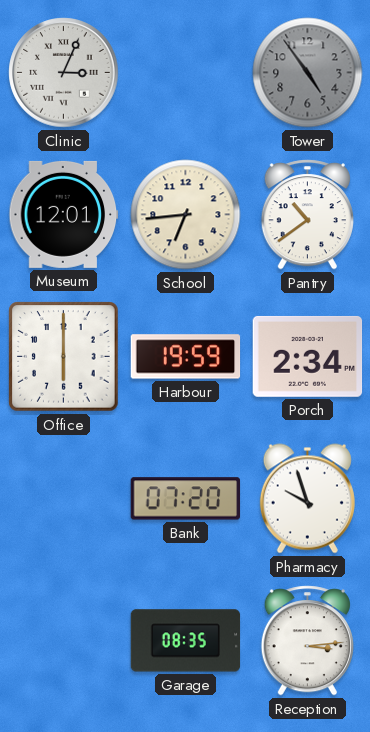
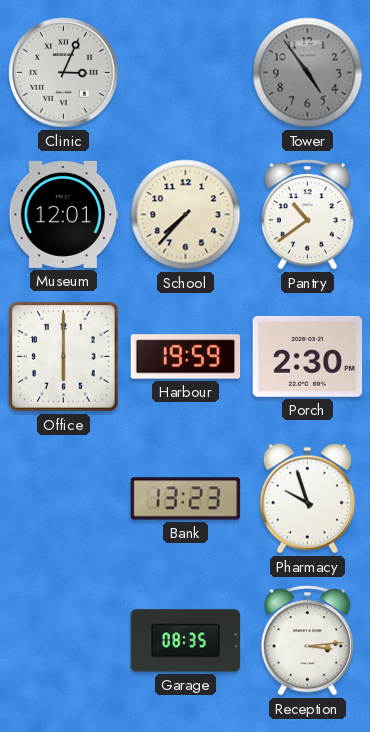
School: 6:44 -> 7:37
Porch: 2:34 -> 2:30
Bank: 07:20 -> 13:23
